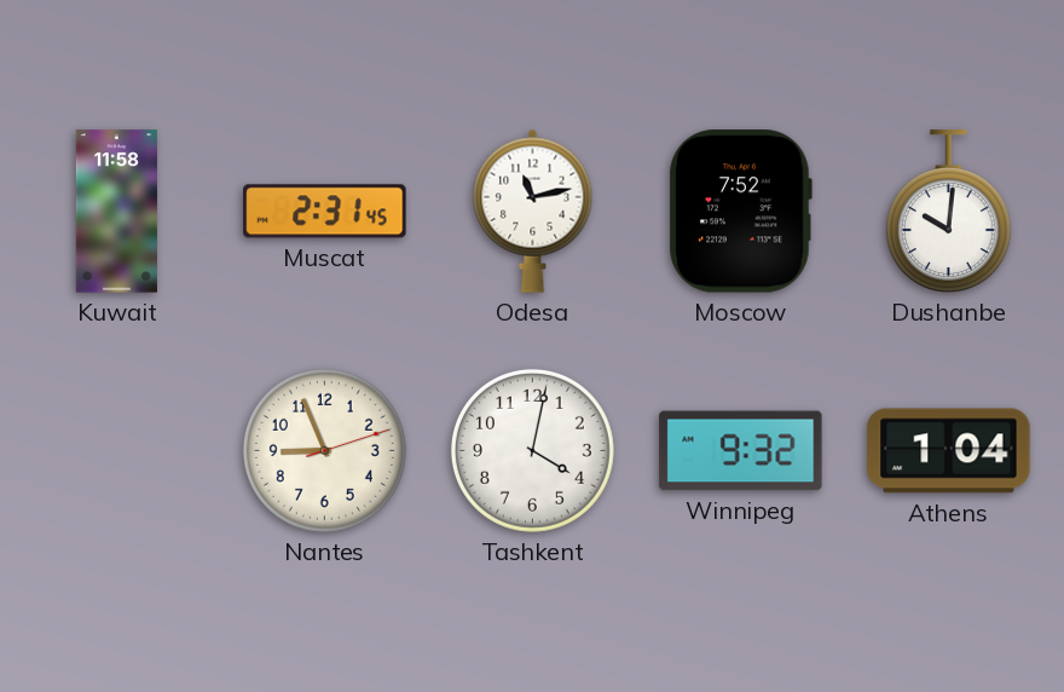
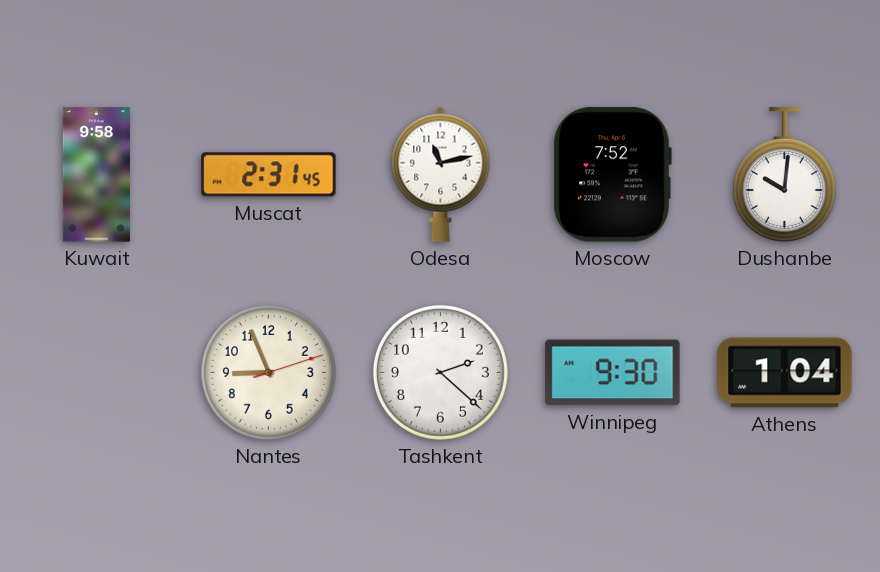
Kuwait: 11:58 -> 9:58
Tashkent: 4:02 -> 2:22
Winnipeg: 9:32 -> 9:30
